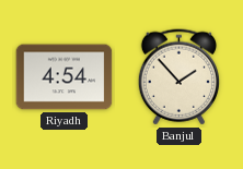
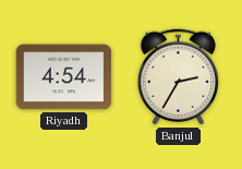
Banjul: 1:53 -> 2:35
